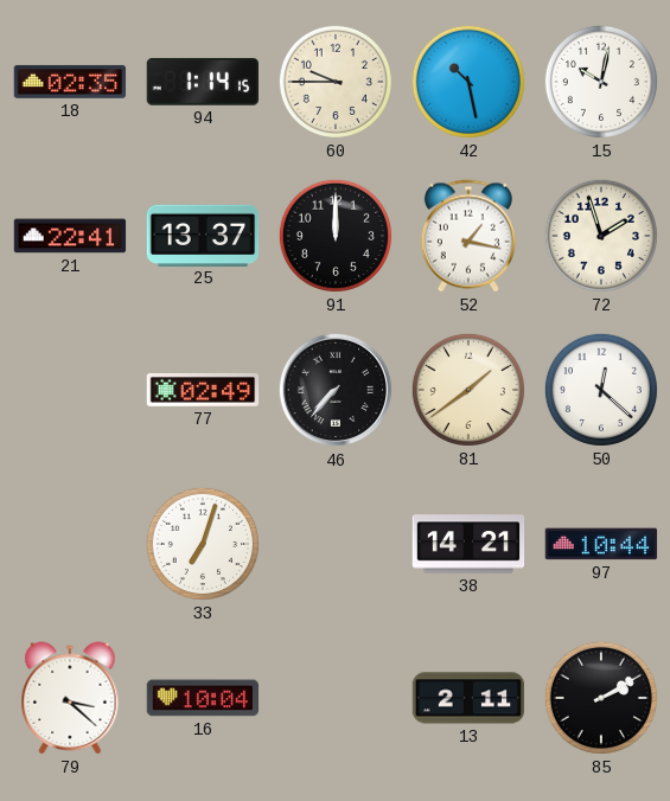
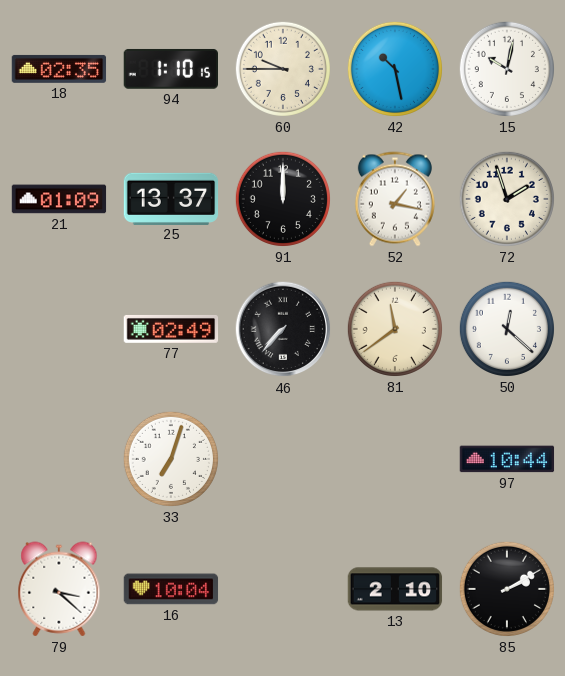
94: 1:14 -> 1:10
21: 22:41 -> 01:09
81: 1:39 -> 11:39
38: 14:21 -> none
13: 2:11 -> 2:10
